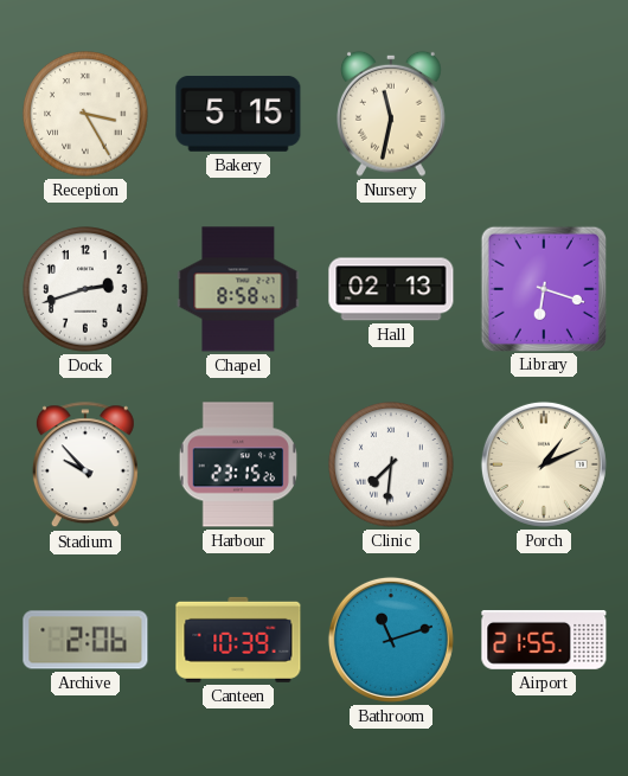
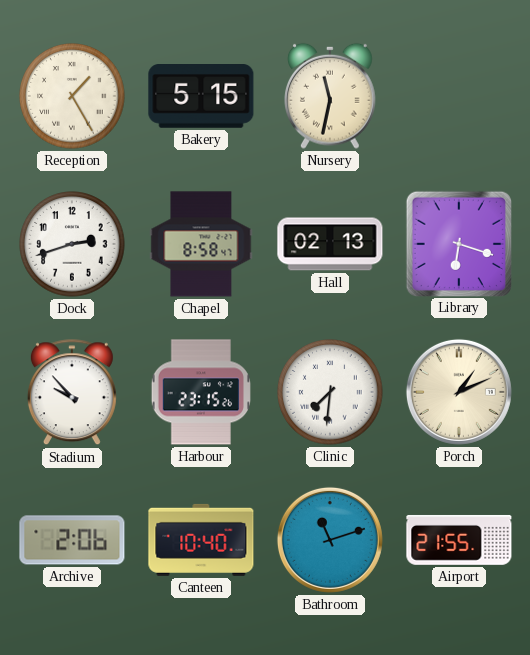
Reception: 3:25 -> 1:25
Canteen: 10:39 -> 10:40
